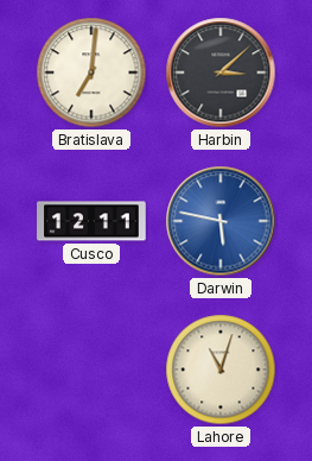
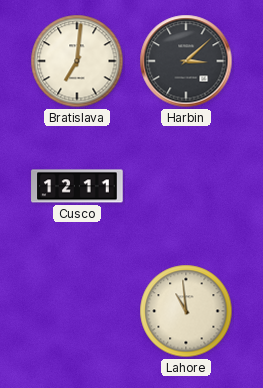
Darwin: 5:47 -> none
Lahore: 11:03 -> 10:59
